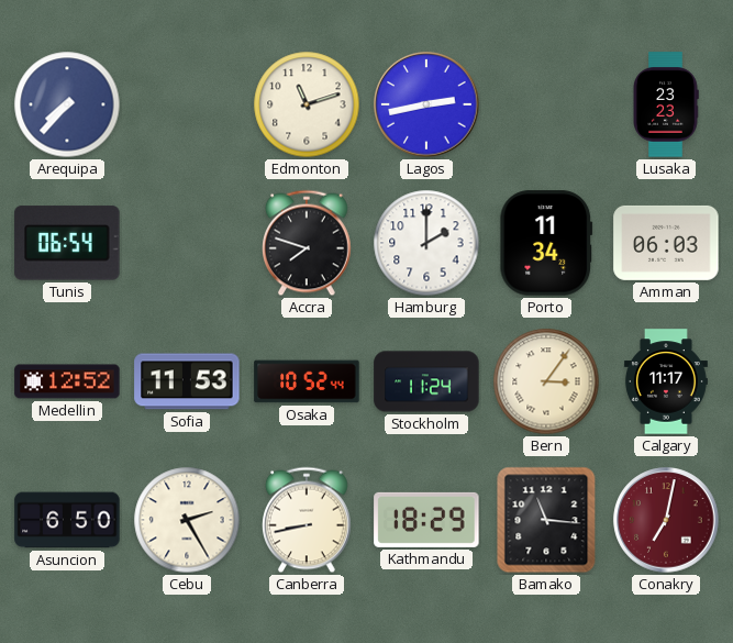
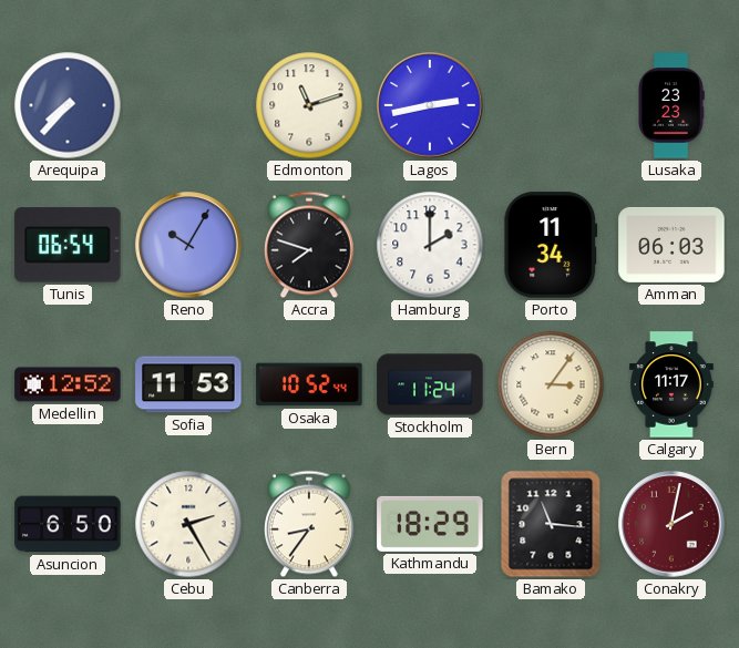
Reno: none -> 10:05
Canberra: 8:43 -> 8:36
Conakry: 7:02 -> 2:02
